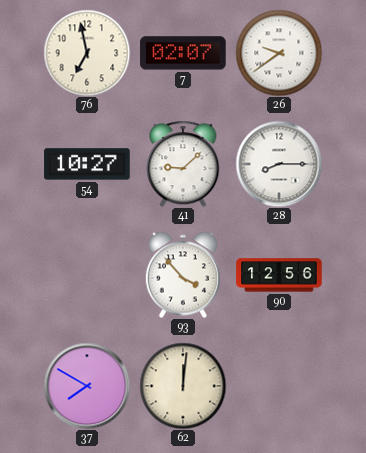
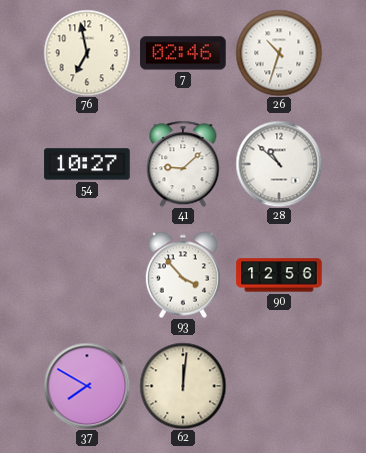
7: 02:07 -> 02:46
26: 9:39 -> 10:33
28: 8:15 -> 10:52
